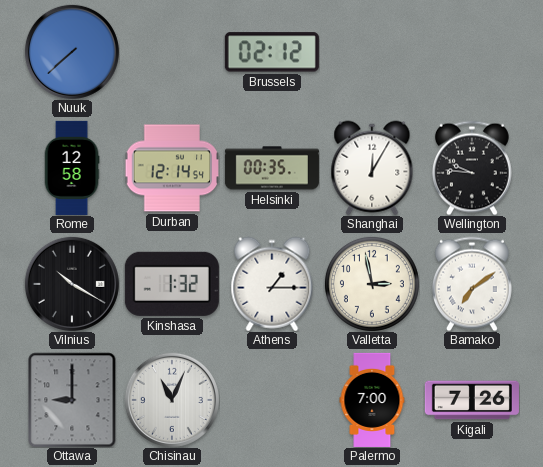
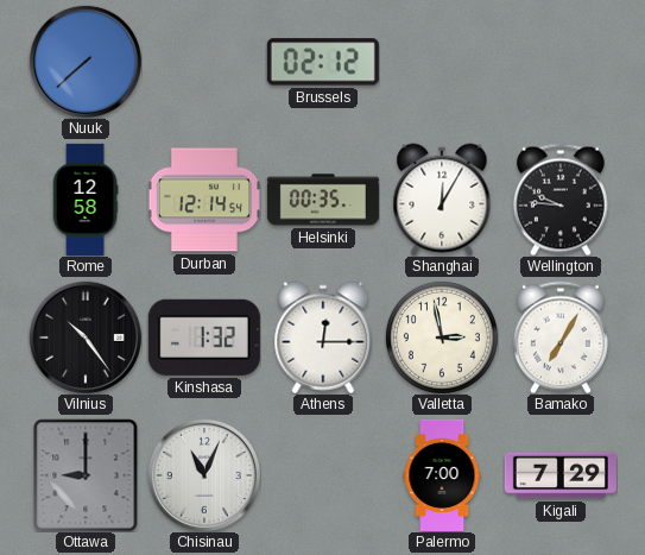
Vilnius: 10:20 -> 10:24
Athens: 1:15 -> 12:15
Bamako: 7:09 -> 7:05
Kigali: 7:26 -> 7:29
